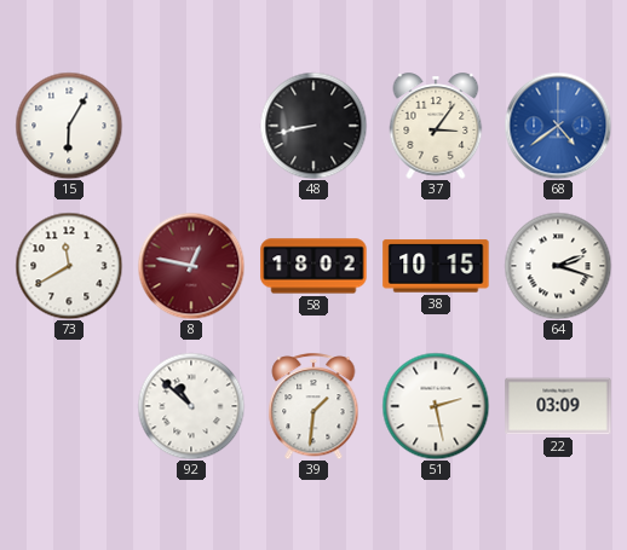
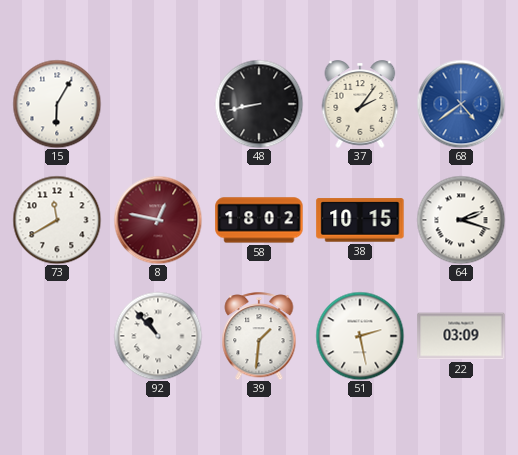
37: 3:06 -> 2:06
92: 10:52 -> 10:53
